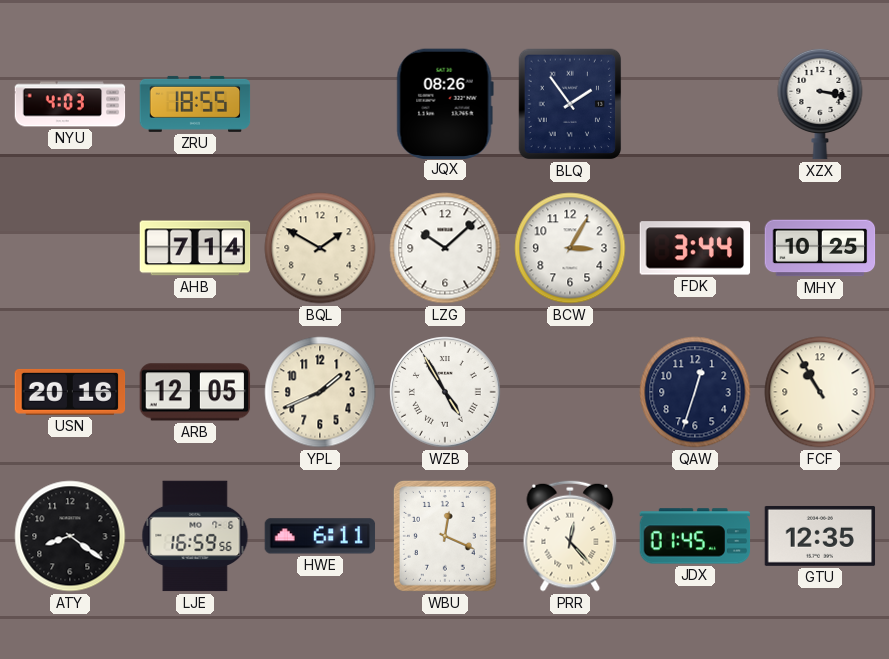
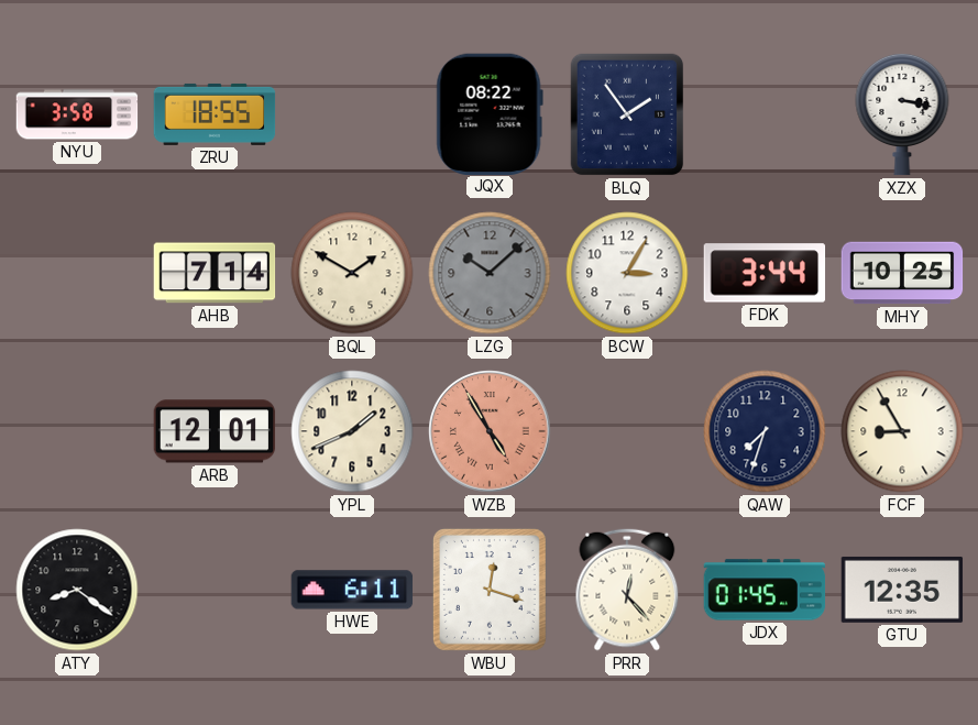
NYU: 4:03 -> 3:58
JQX: 08:26 -> 08:22
LZG dial: white -> grey
USN: 20:16 -> none
ARB: 12:05 -> 12:01
WZB dial: white -> salmon
QAW: 12:33 -> 7:33
FCF: 10:55 -> 8:55
LJE: 16:59 -> none
WBU: 12:19 -> 12:18
